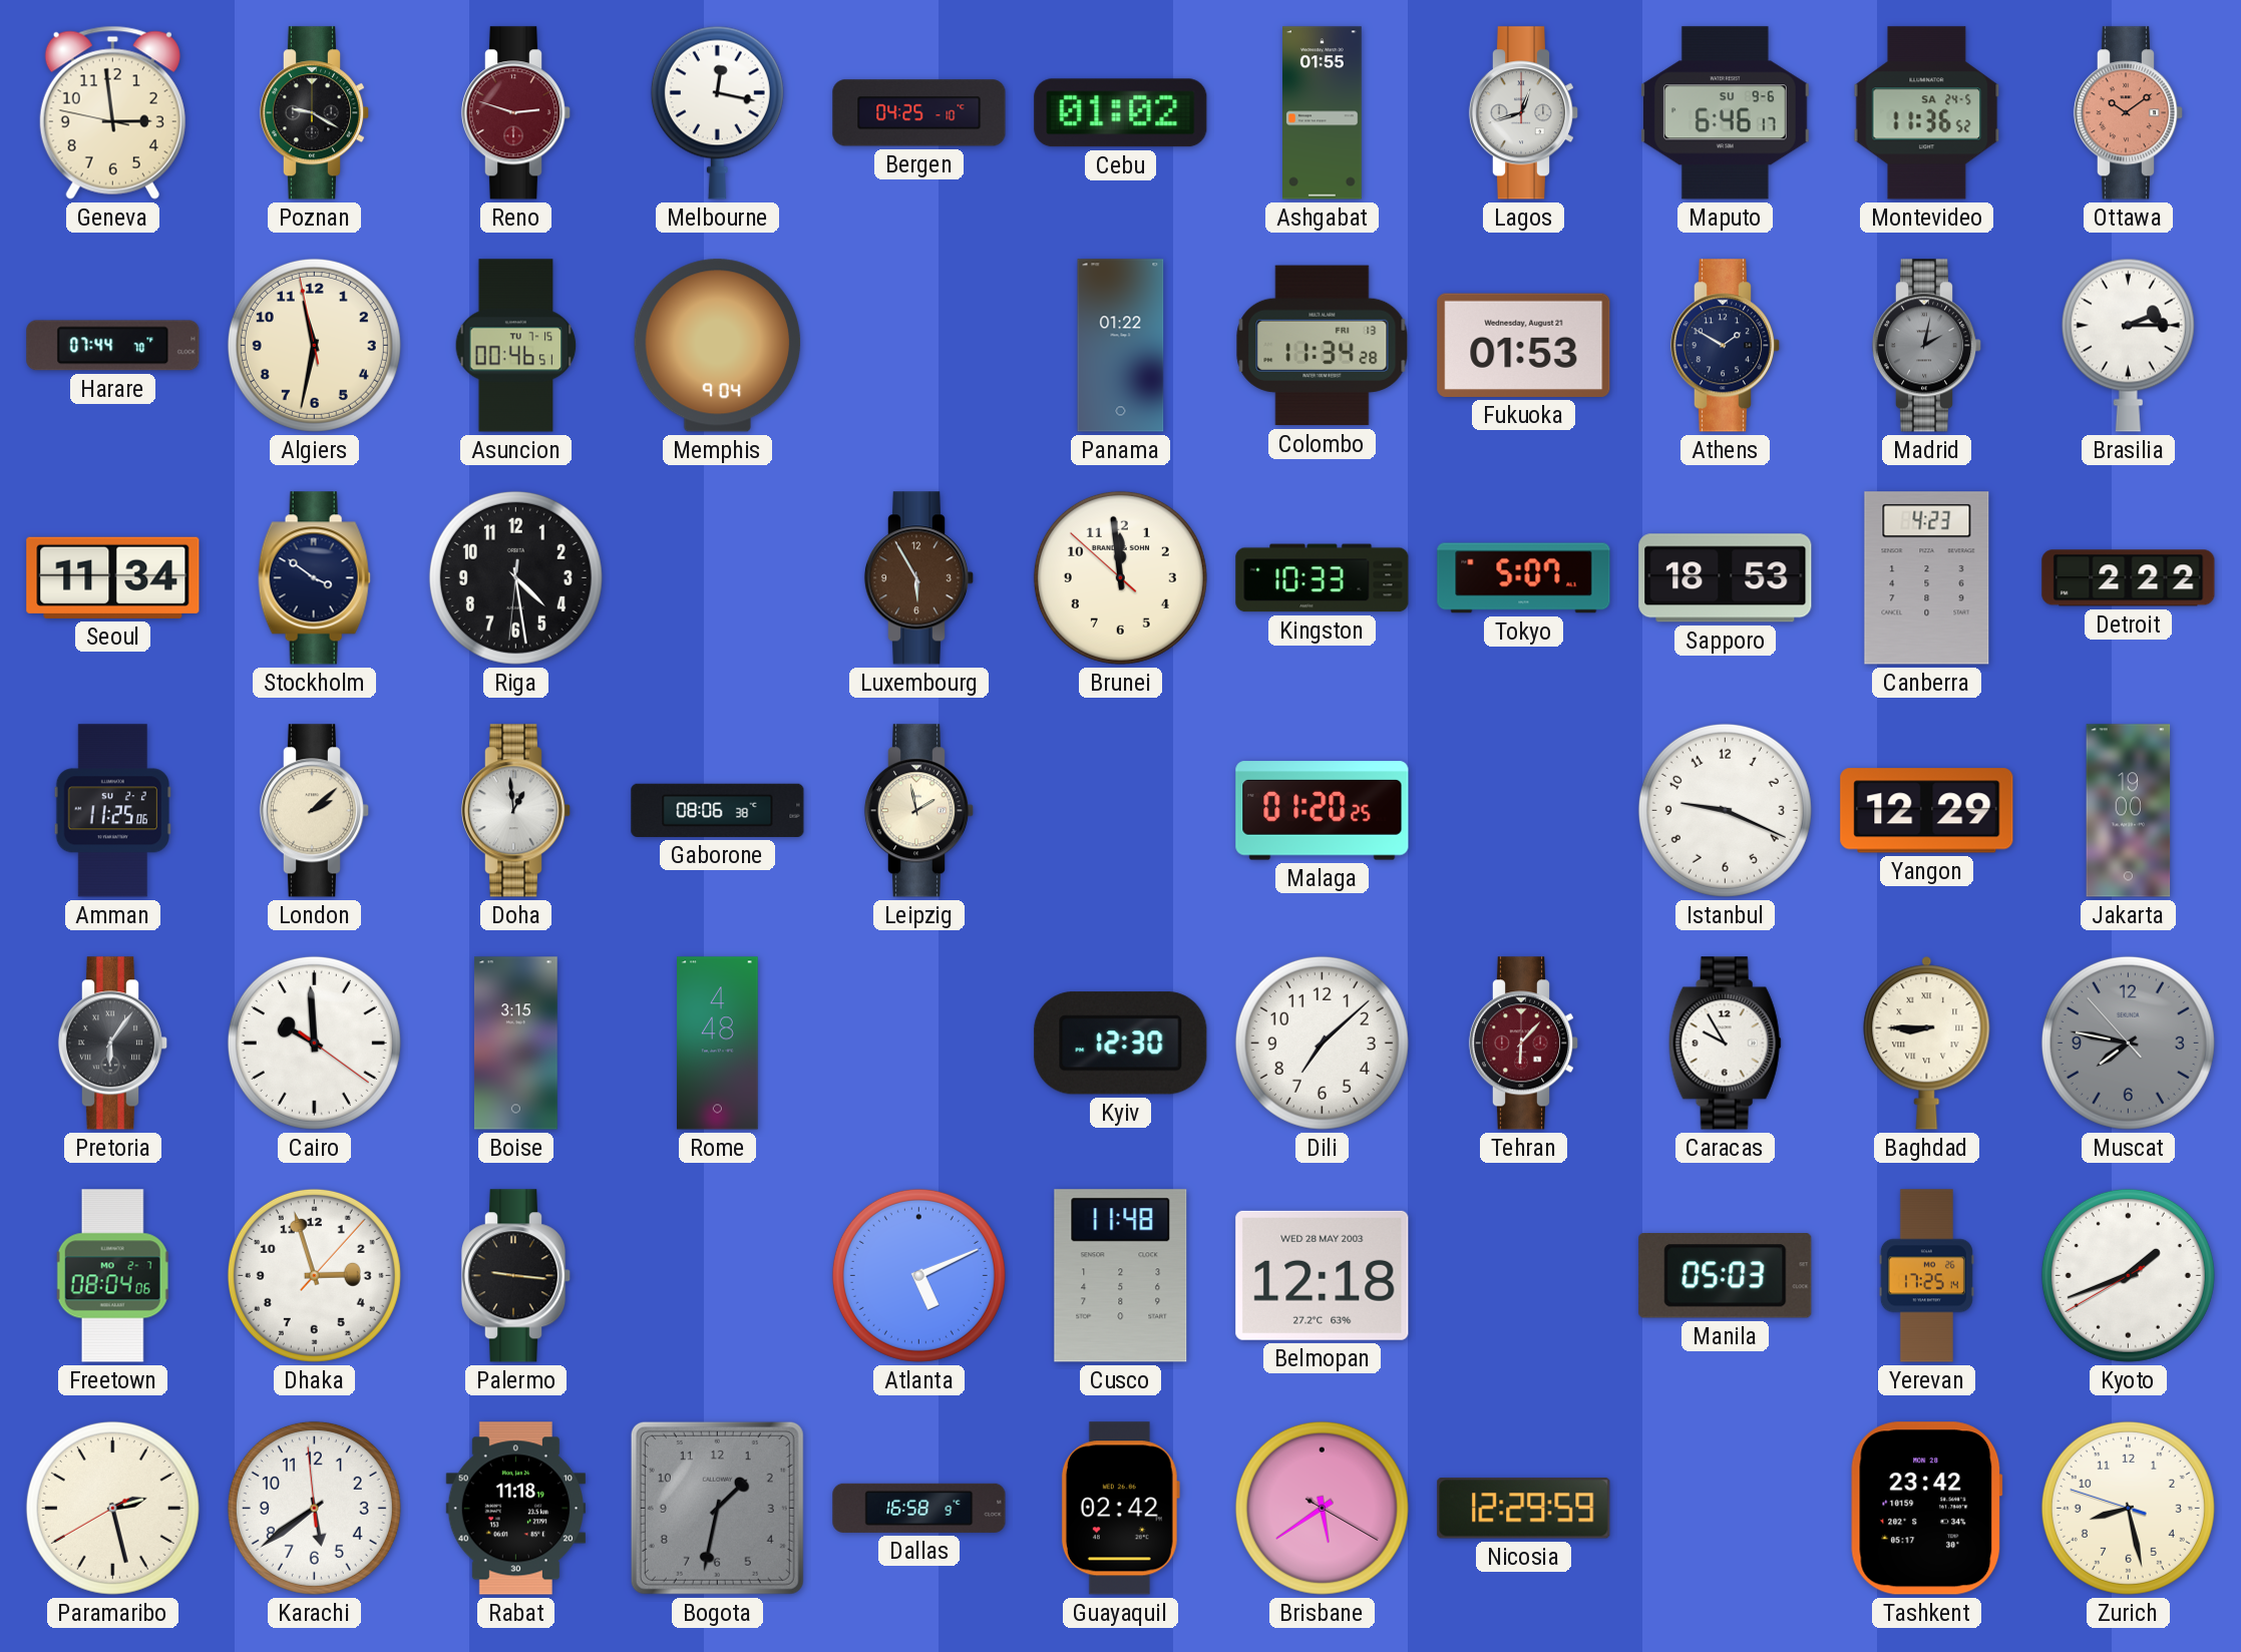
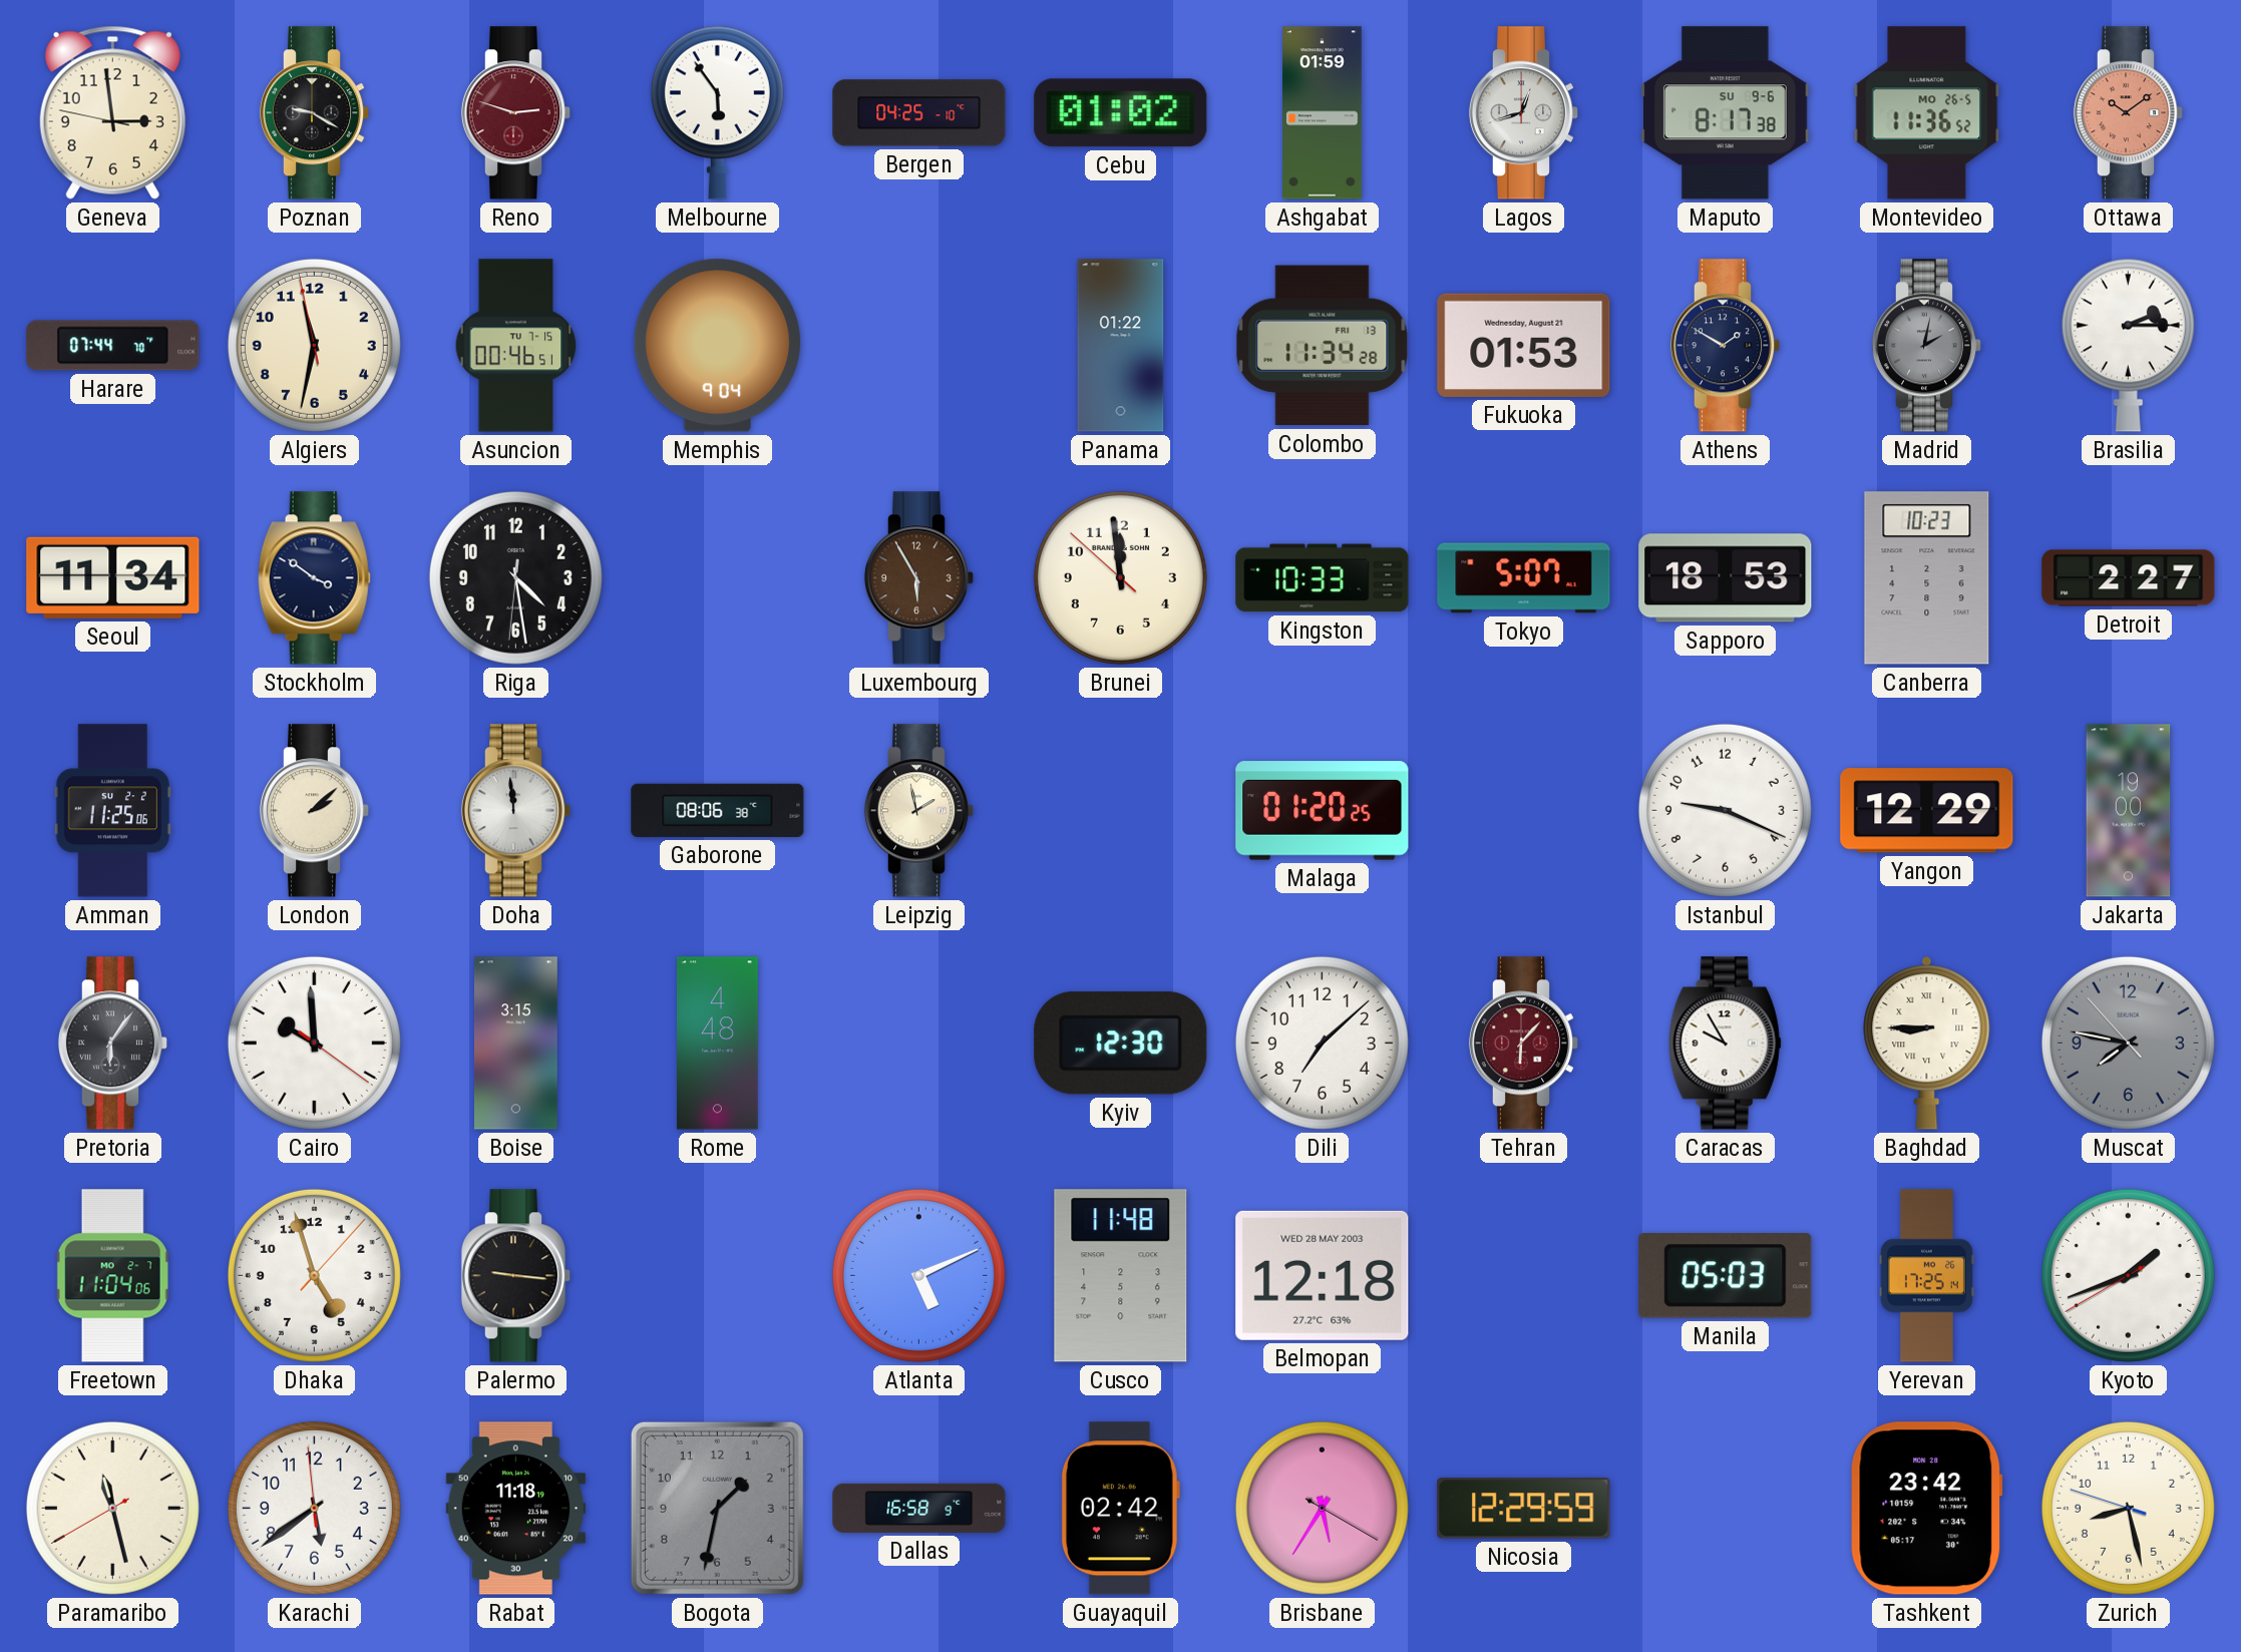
Melbourne: 12:17 -> 5:54
Ashgabat: 01:55 -> 01:59
Maputo: 6:46 -> 8:17
Montevideo date: SA 24-5 -> MO 26-5
Canberra: 4:23 -> 10:23
Detroit: 2:22 -> 2:27
Doha: 12:59 -> 11:59
Freetown: 08:04 -> 11:04
Dhaka: 2:57 -> 4:57
Paramaribo: 2:27 -> 11:27
Brisbane: 5:39 -> 5:35
